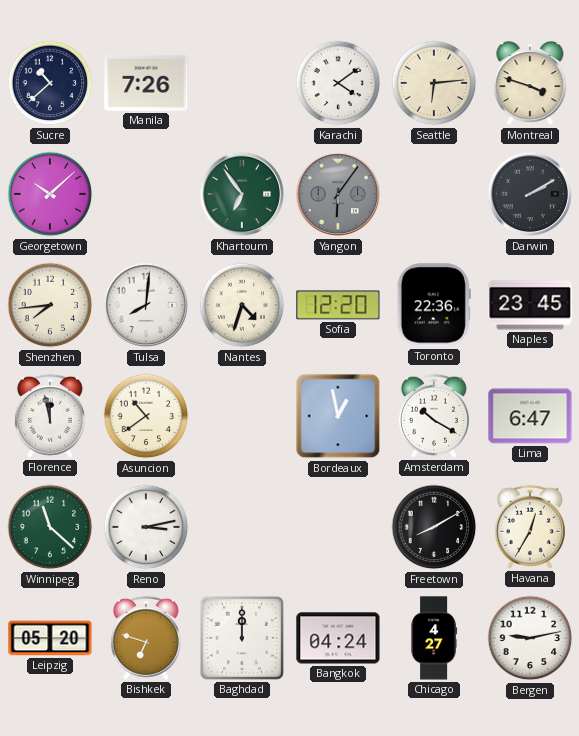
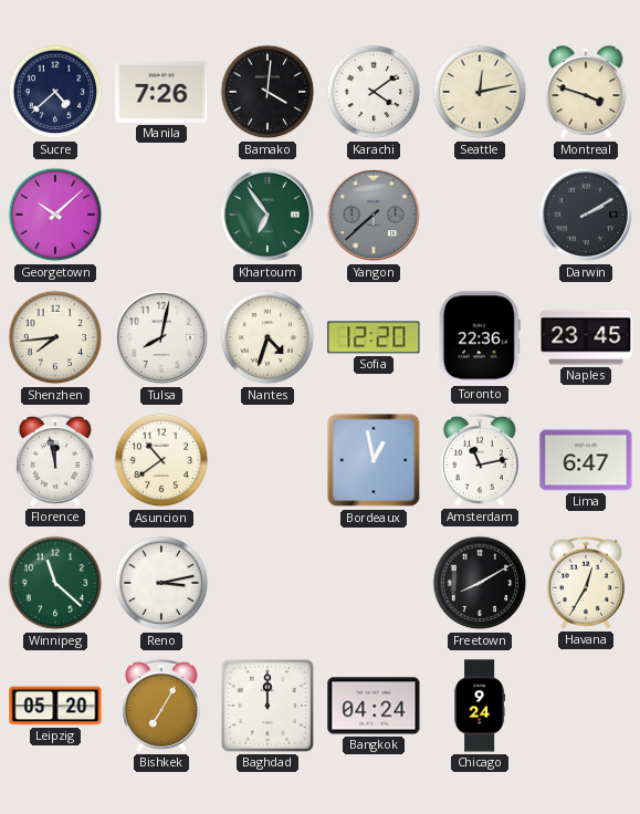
Sucre: 10:38 -> 4:38
Bamako: none -> 4:01
Seattle: 6:14 -> 12:13
Yangon: 6:06 -> 7:38
Tulsa: 8:01 -> 8:02
Amsterdam: 10:20 -> 11:13
Bishkek: 6:48 -> 7:05
Chicago: 4:27 -> 9:24
Bergen: 9:13 -> none
